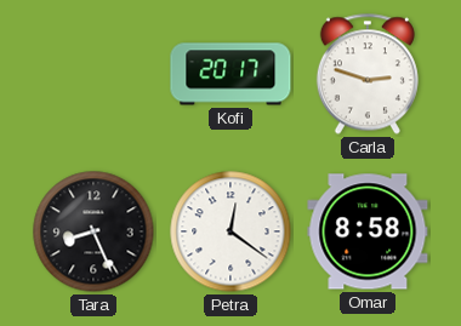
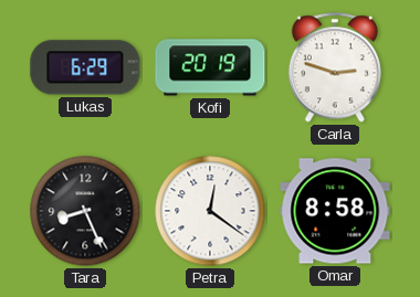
Lukas: none -> 6:29
Kofi: 20:17 -> 20:19
